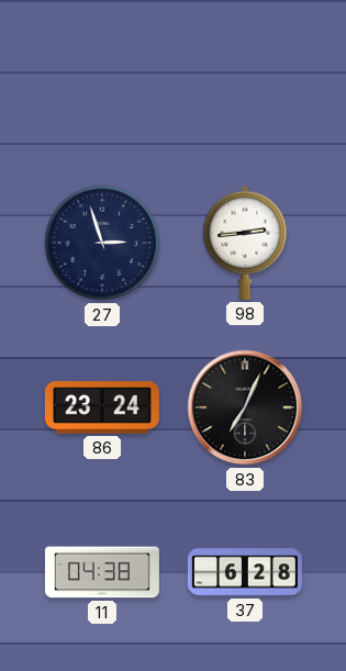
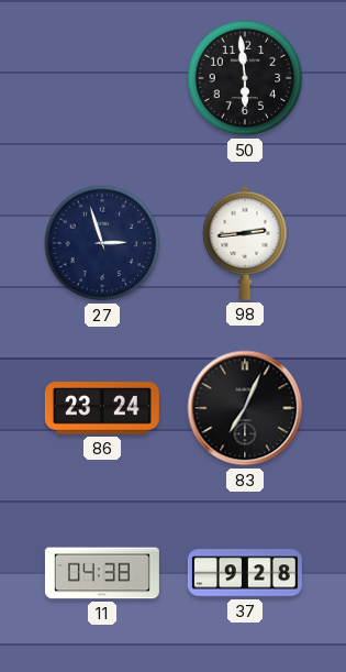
50: none -> 5:59
37: 6:28 -> 9:28
